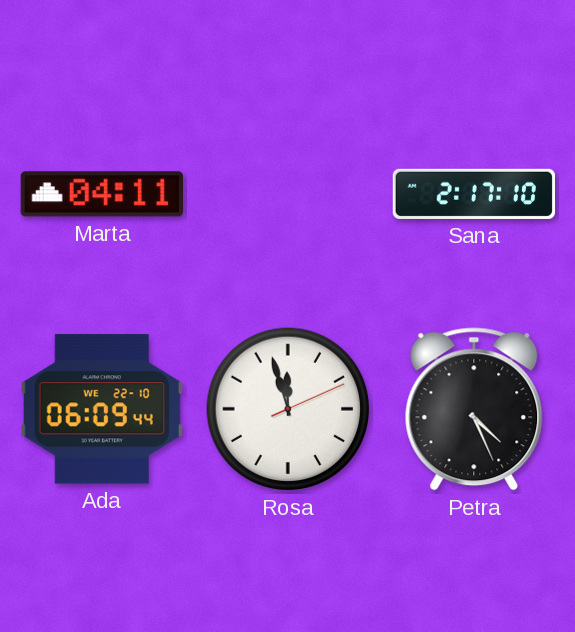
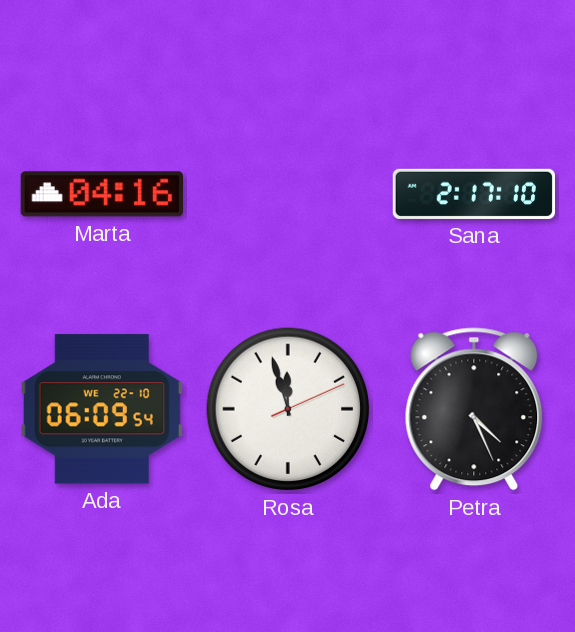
Marta: 04:11 -> 04:16
Ada: 06:09:44 -> 06:09:54
